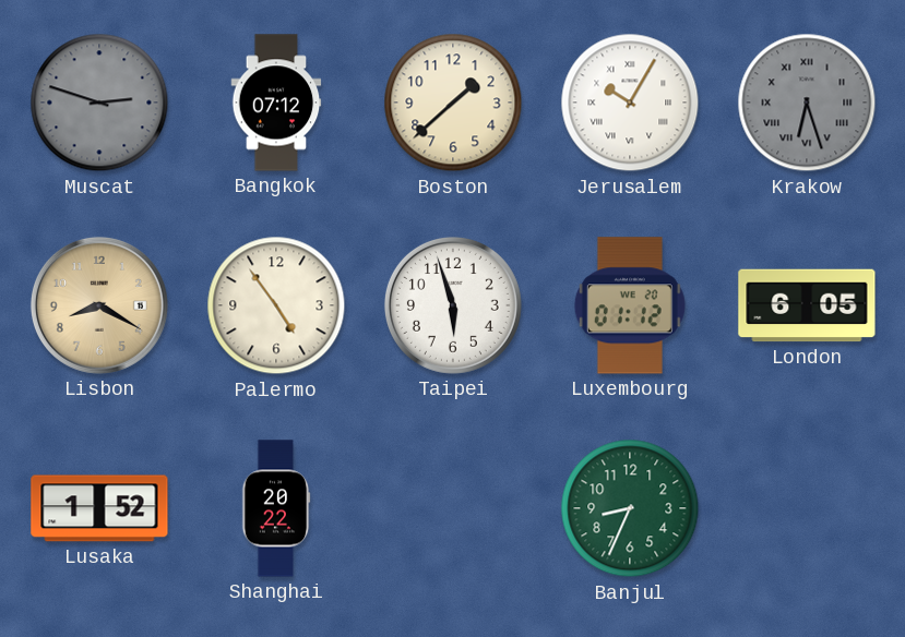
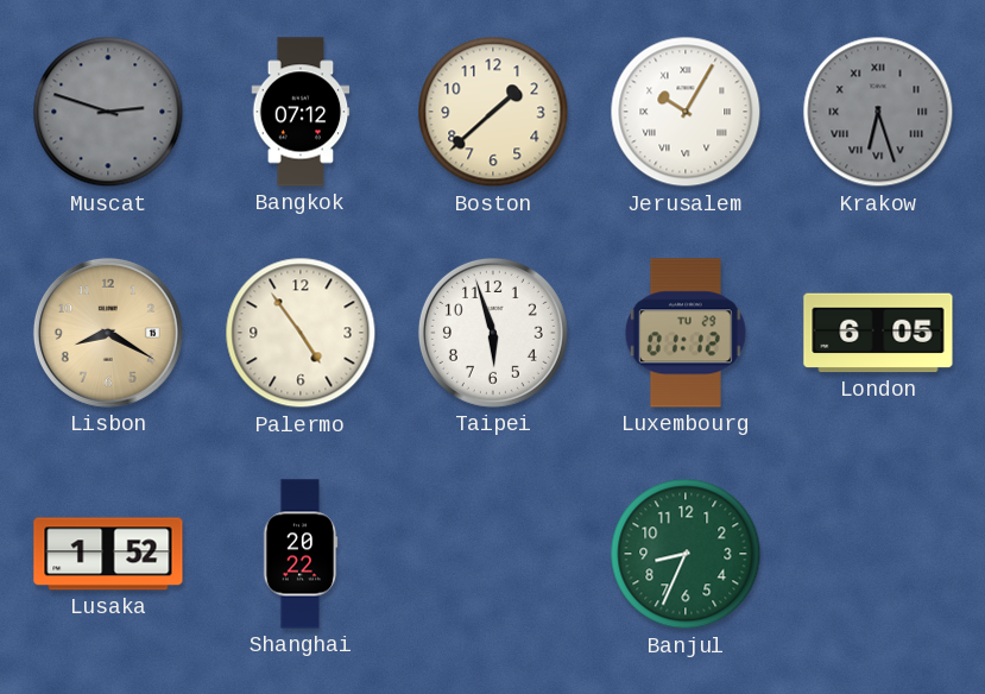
Luxembourg date: WE 20 -> TU 29
